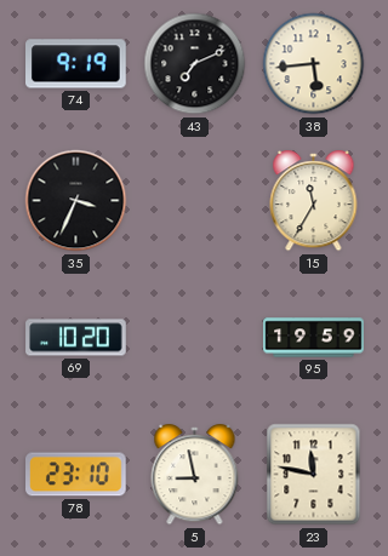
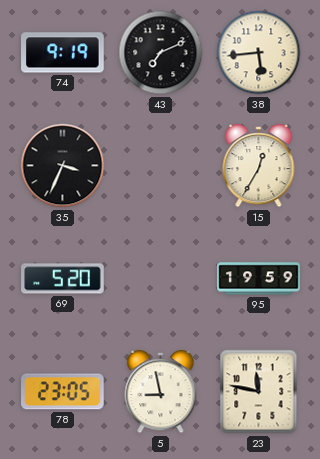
15: 11:35 -> 12:35
69: 10:20 -> 5:20
78: 23:10 -> 23:05
